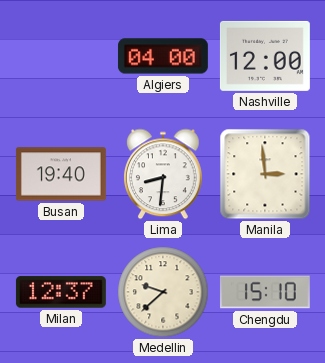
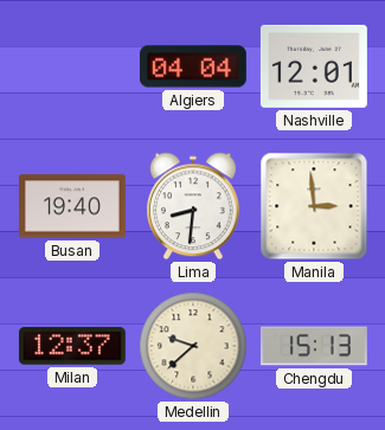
Algiers: 04:00 -> 04:04
Nashville: 12:00 -> 12:01
Chengdu: 15:10 -> 15:13
